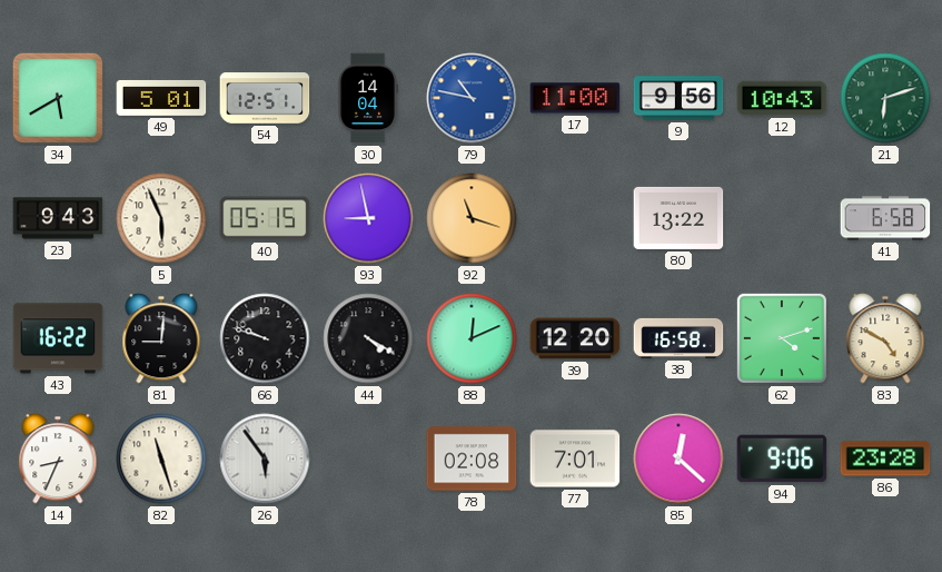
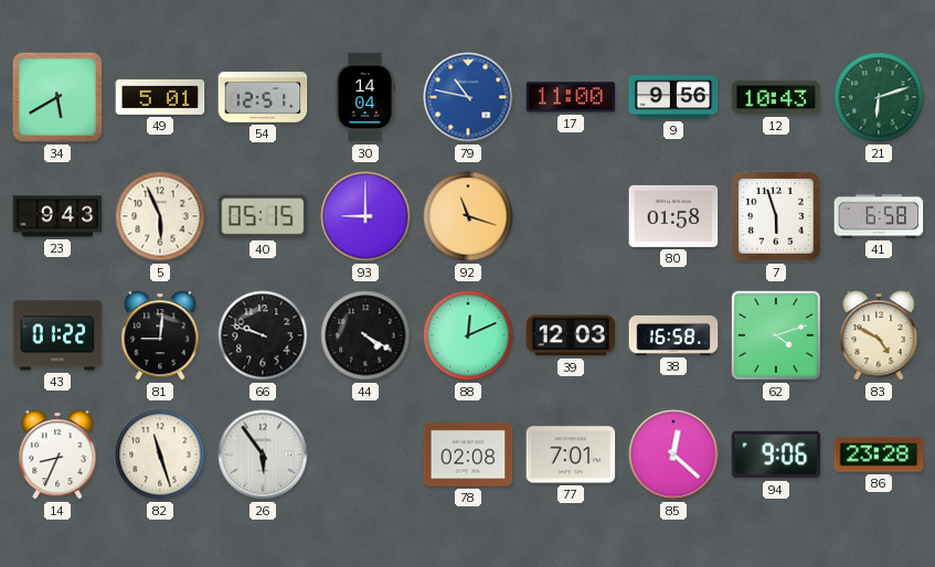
93: 8:58 -> 9:00
80: 13:22 -> 01:58
7: none -> 5:57
43: 16:22 -> 01:22
39: 12:20 -> 12:03
